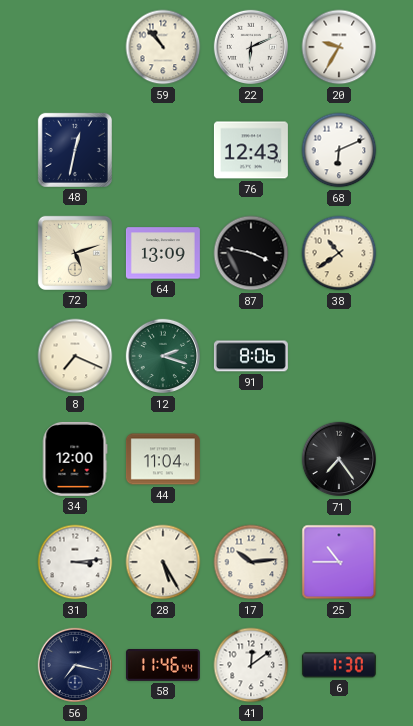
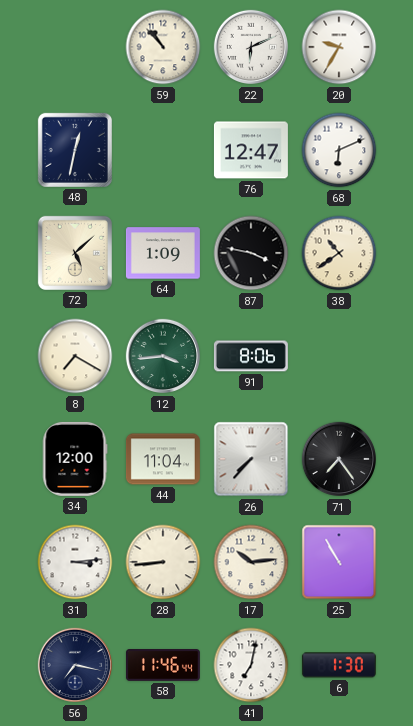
76: 12:43 -> 12:47
72: 5:12 -> 5:08
64: 13:09 -> 1:09
8: 7:19 -> 7:20
12: 2:18 -> 3:44
26: none -> 7:37
28: 5:25 -> 8:44
25: 10:45 -> 10:55
41: 12:09 -> 7:02
